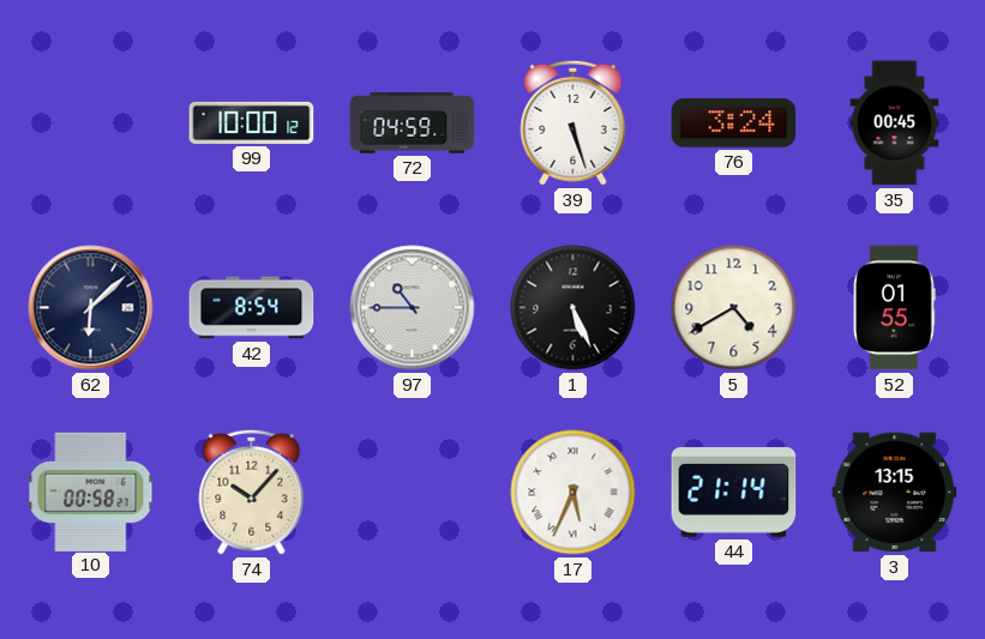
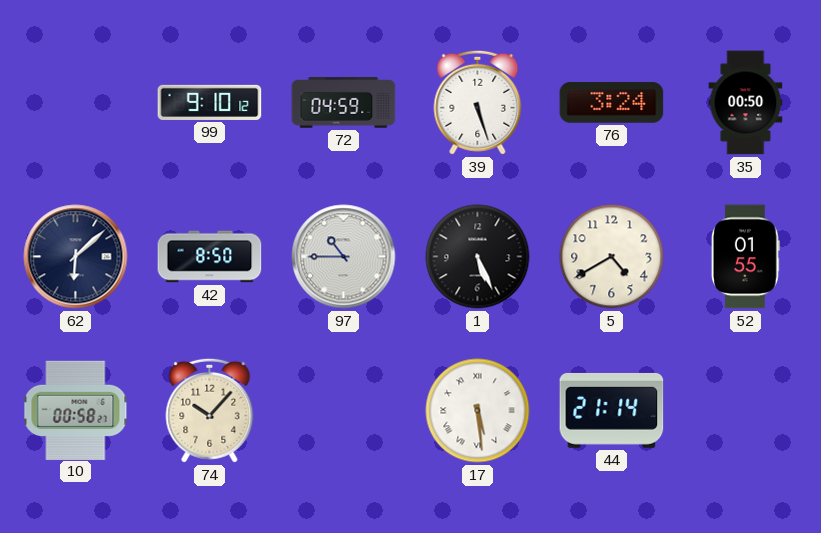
99: 10:00 -> 9:10
35: 00:45 -> 00:50
42: 8:54 -> 8:50
17: 5:34 -> 5:29
3: 13:15 -> none
